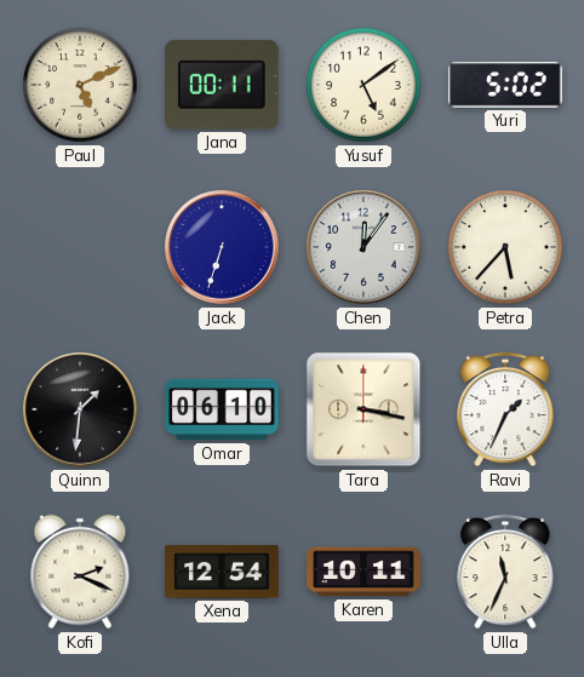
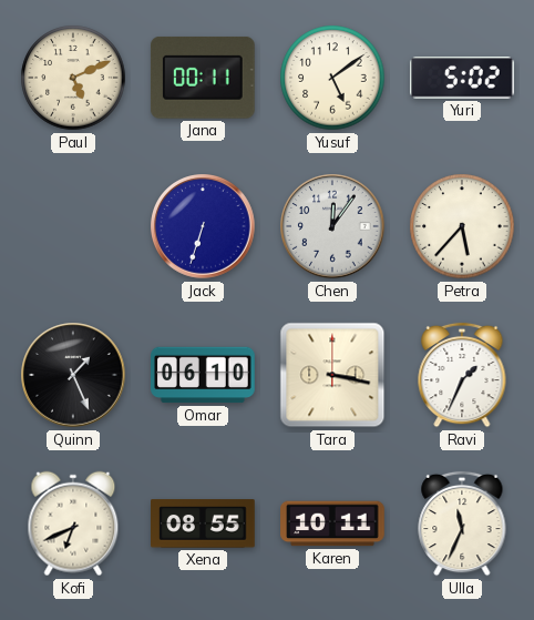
Quinn: 1:31 -> 1:26
Kofi: 2:19 -> 6:41
Xena: 12:54 -> 08:55
